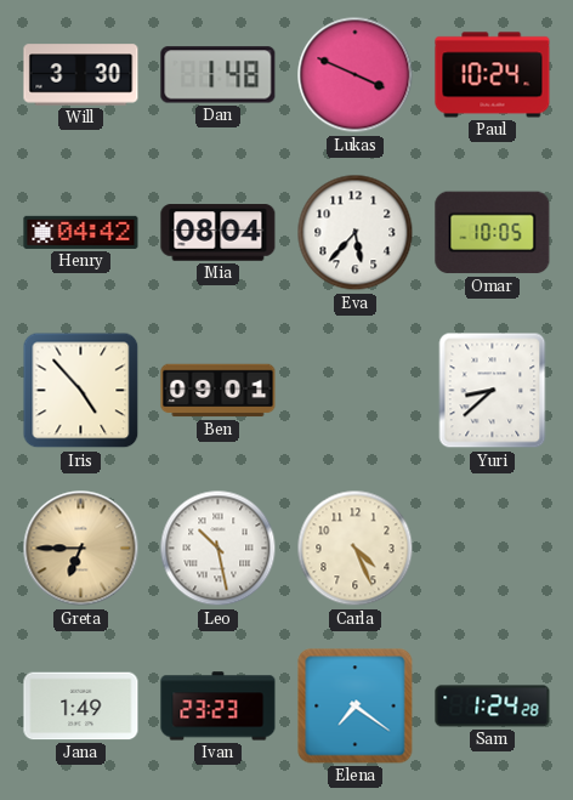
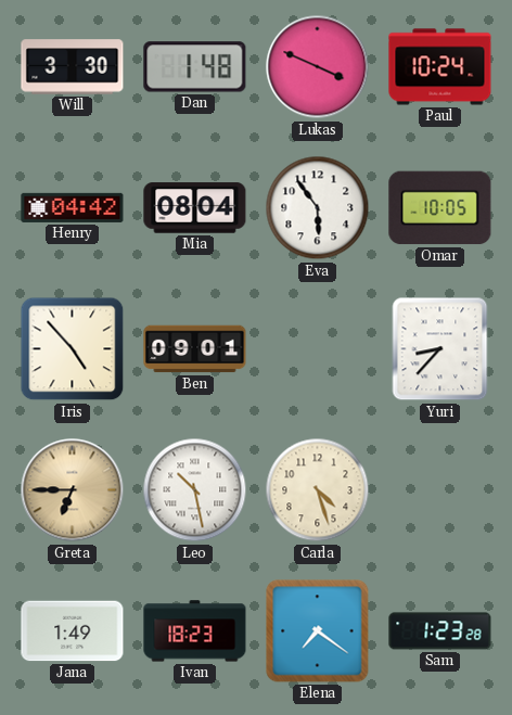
Eva: 5:37 -> 5:54
Yuri: 8:38 -> 8:37
Carla: 4:26 -> 4:27
Ivan: 23:23 -> 18:23
Sam: 1:24 -> 1:23
